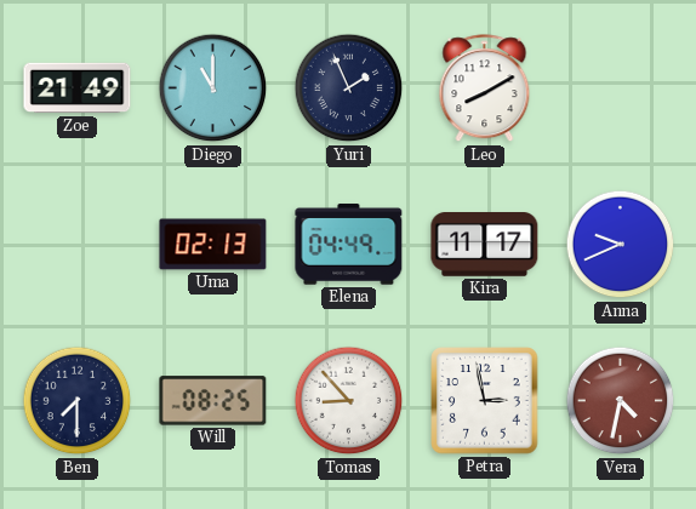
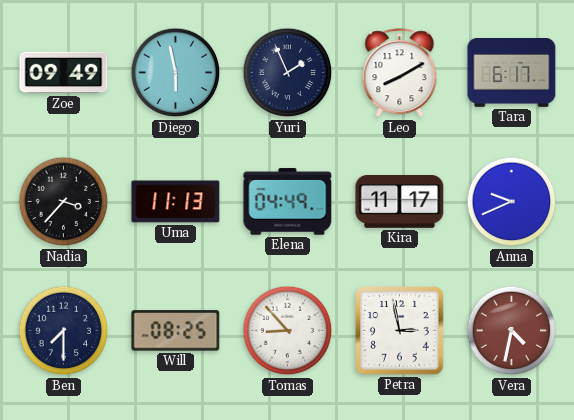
Zoe: 21:49 -> 09:49
Diego: 11:00 -> 5:58
Tara: none -> 6:17
Nadia: none -> 3:37
Uma: 02:13 -> 11:13
